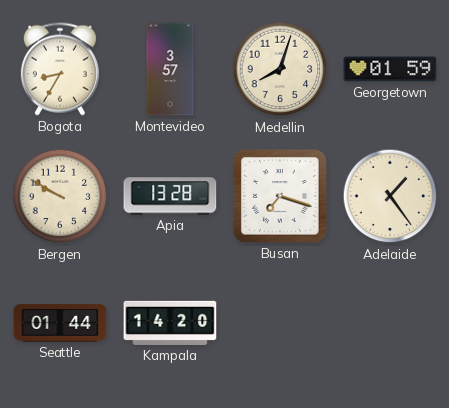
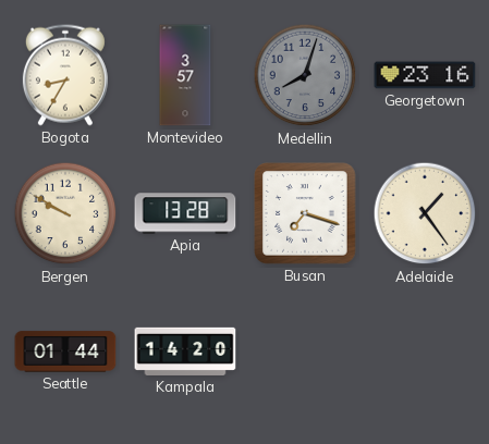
Medellin dial: cream -> grey
Georgetown: 01:59 -> 23:16
